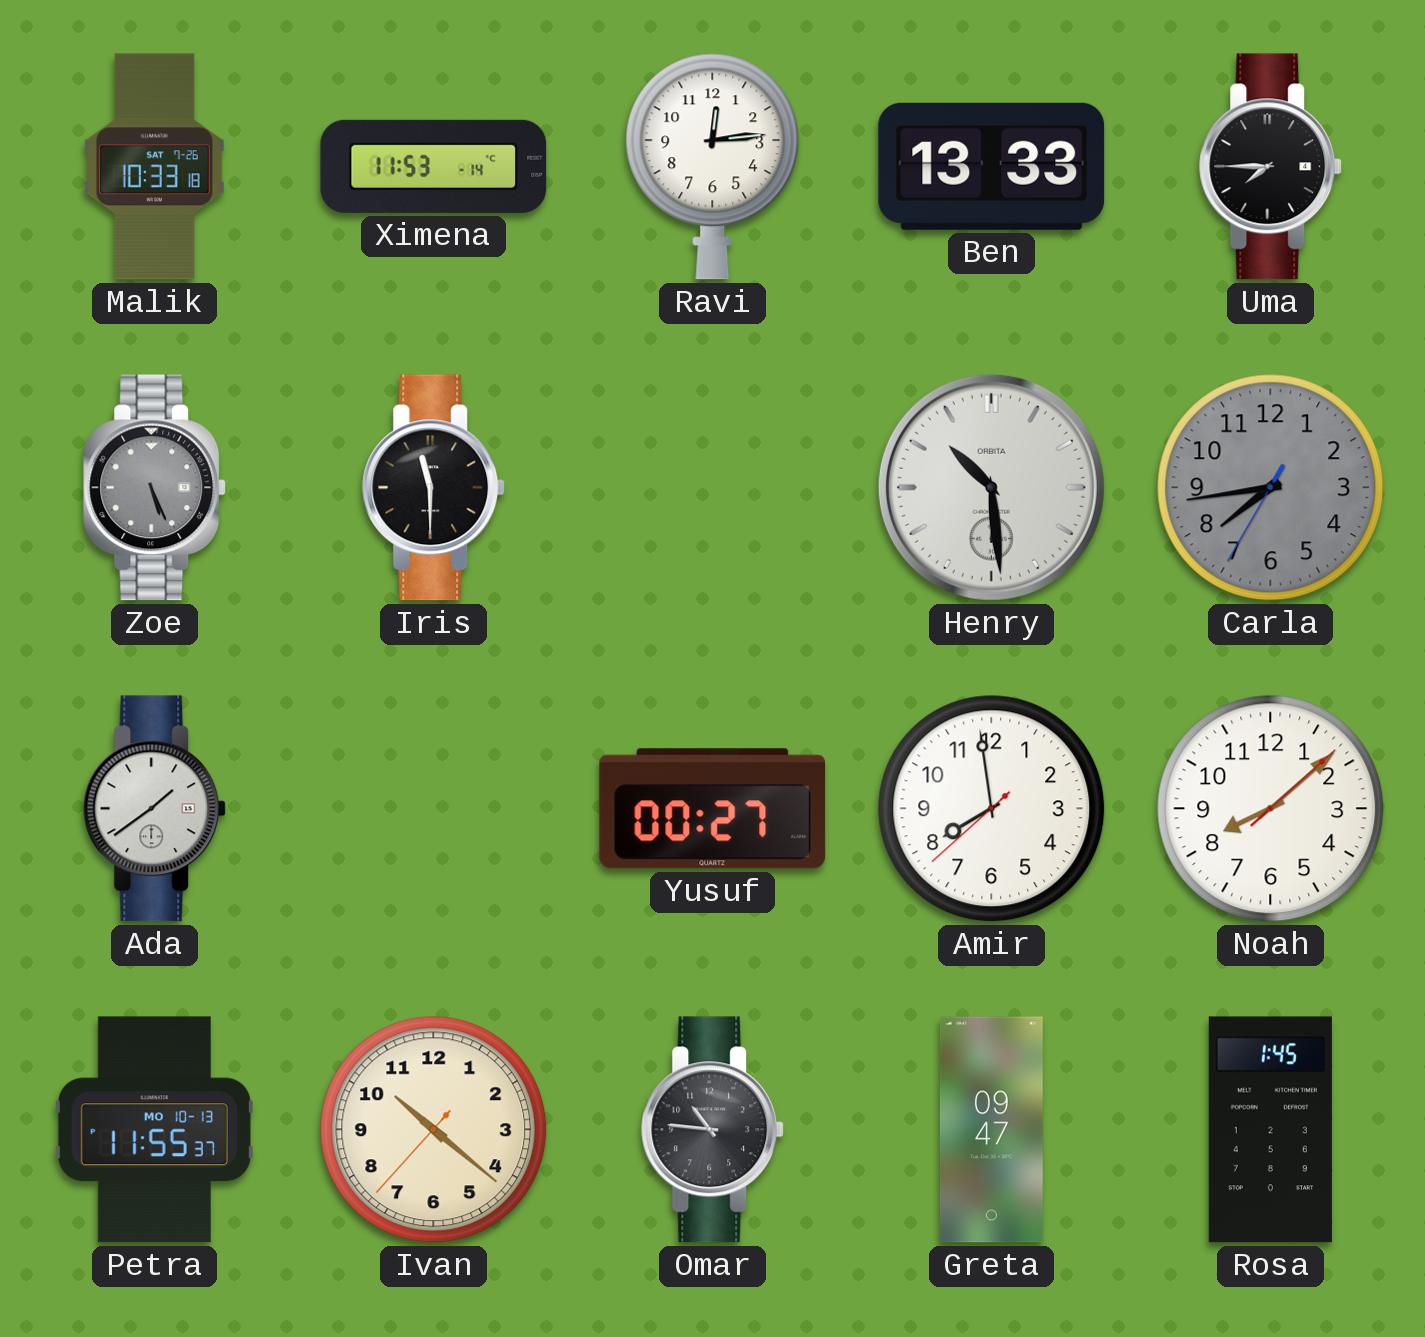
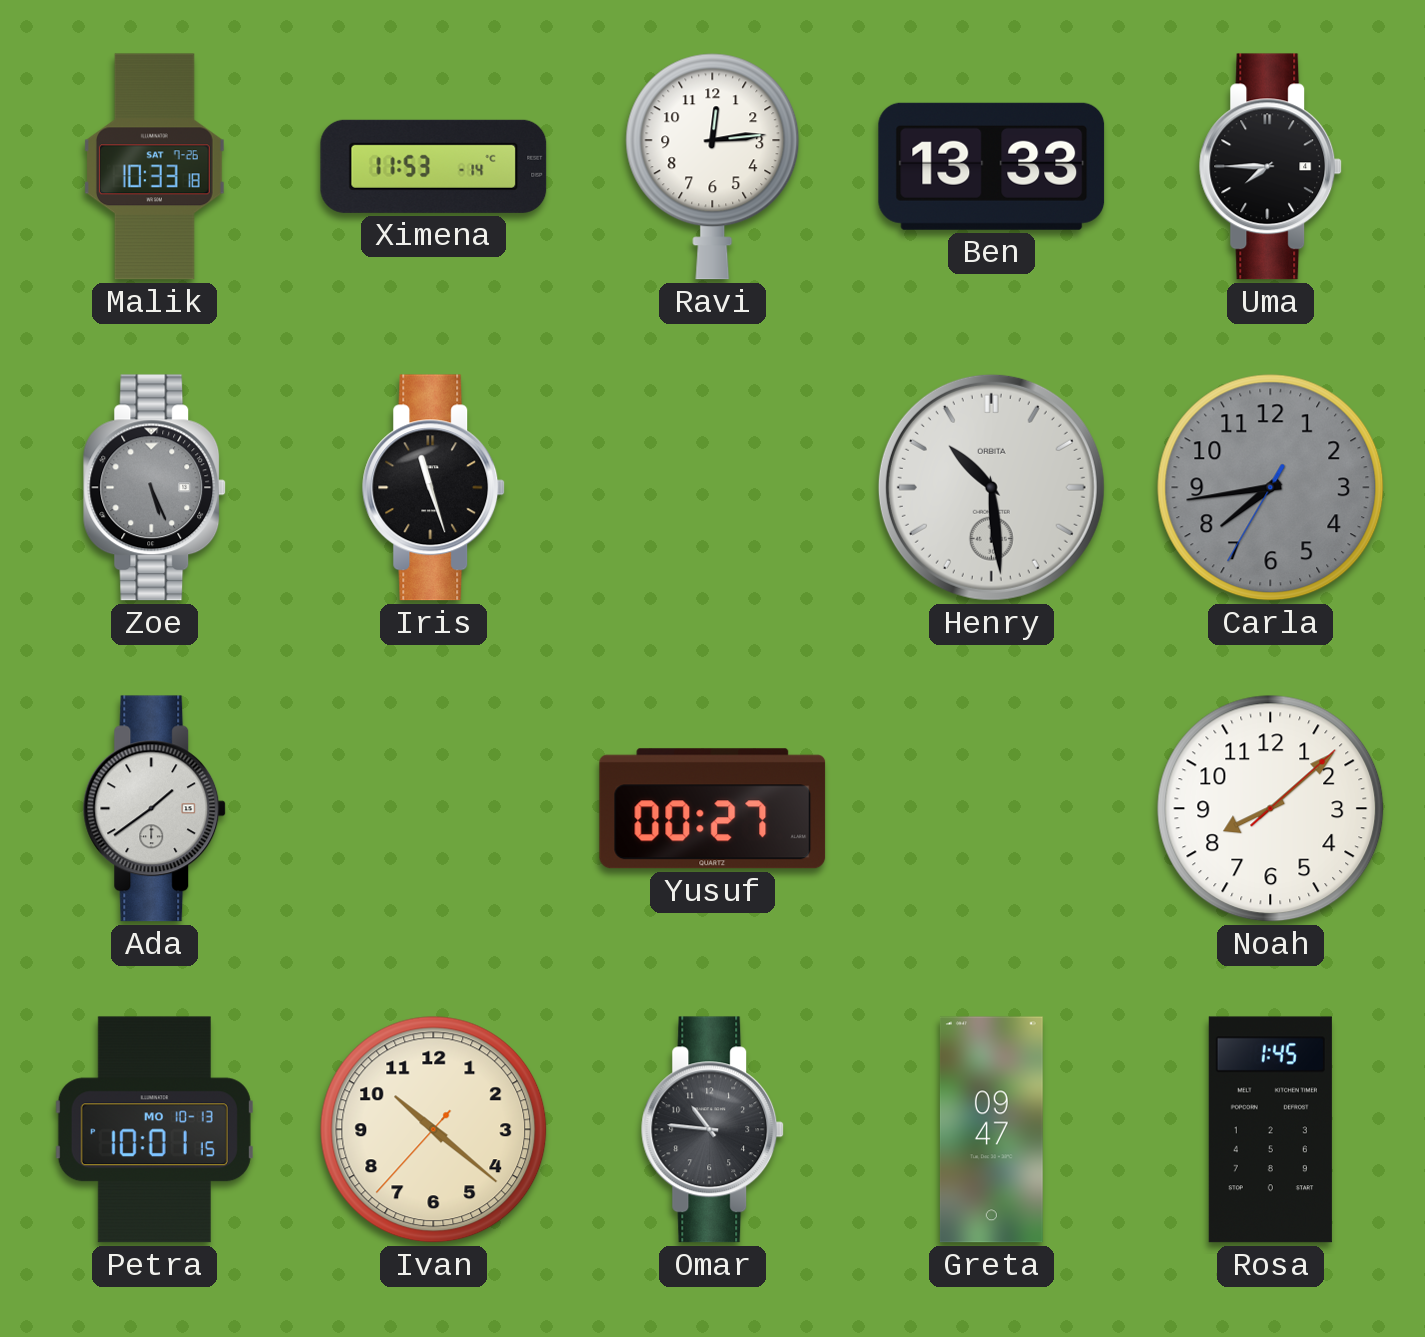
Iris: 11:30 -> 11:27
Amir: 7:58 -> none
Petra: 11:55 -> 10:01
